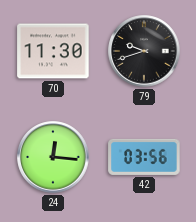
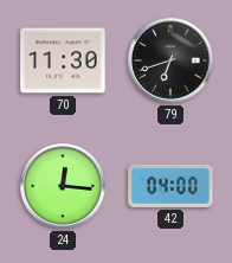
79: 9:42 -> 6:42
42: 03:56 -> 04:00
